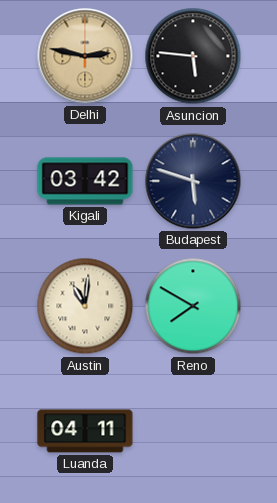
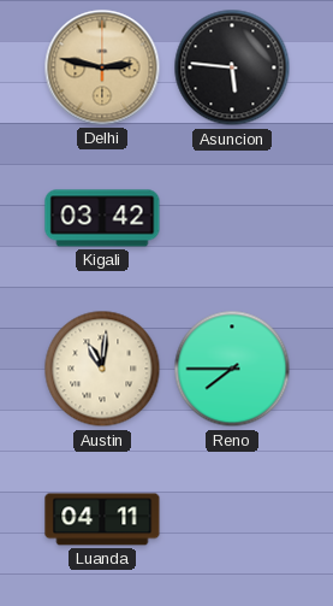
Budapest: 5:48 -> none
Reno: 7:50 -> 7:45
